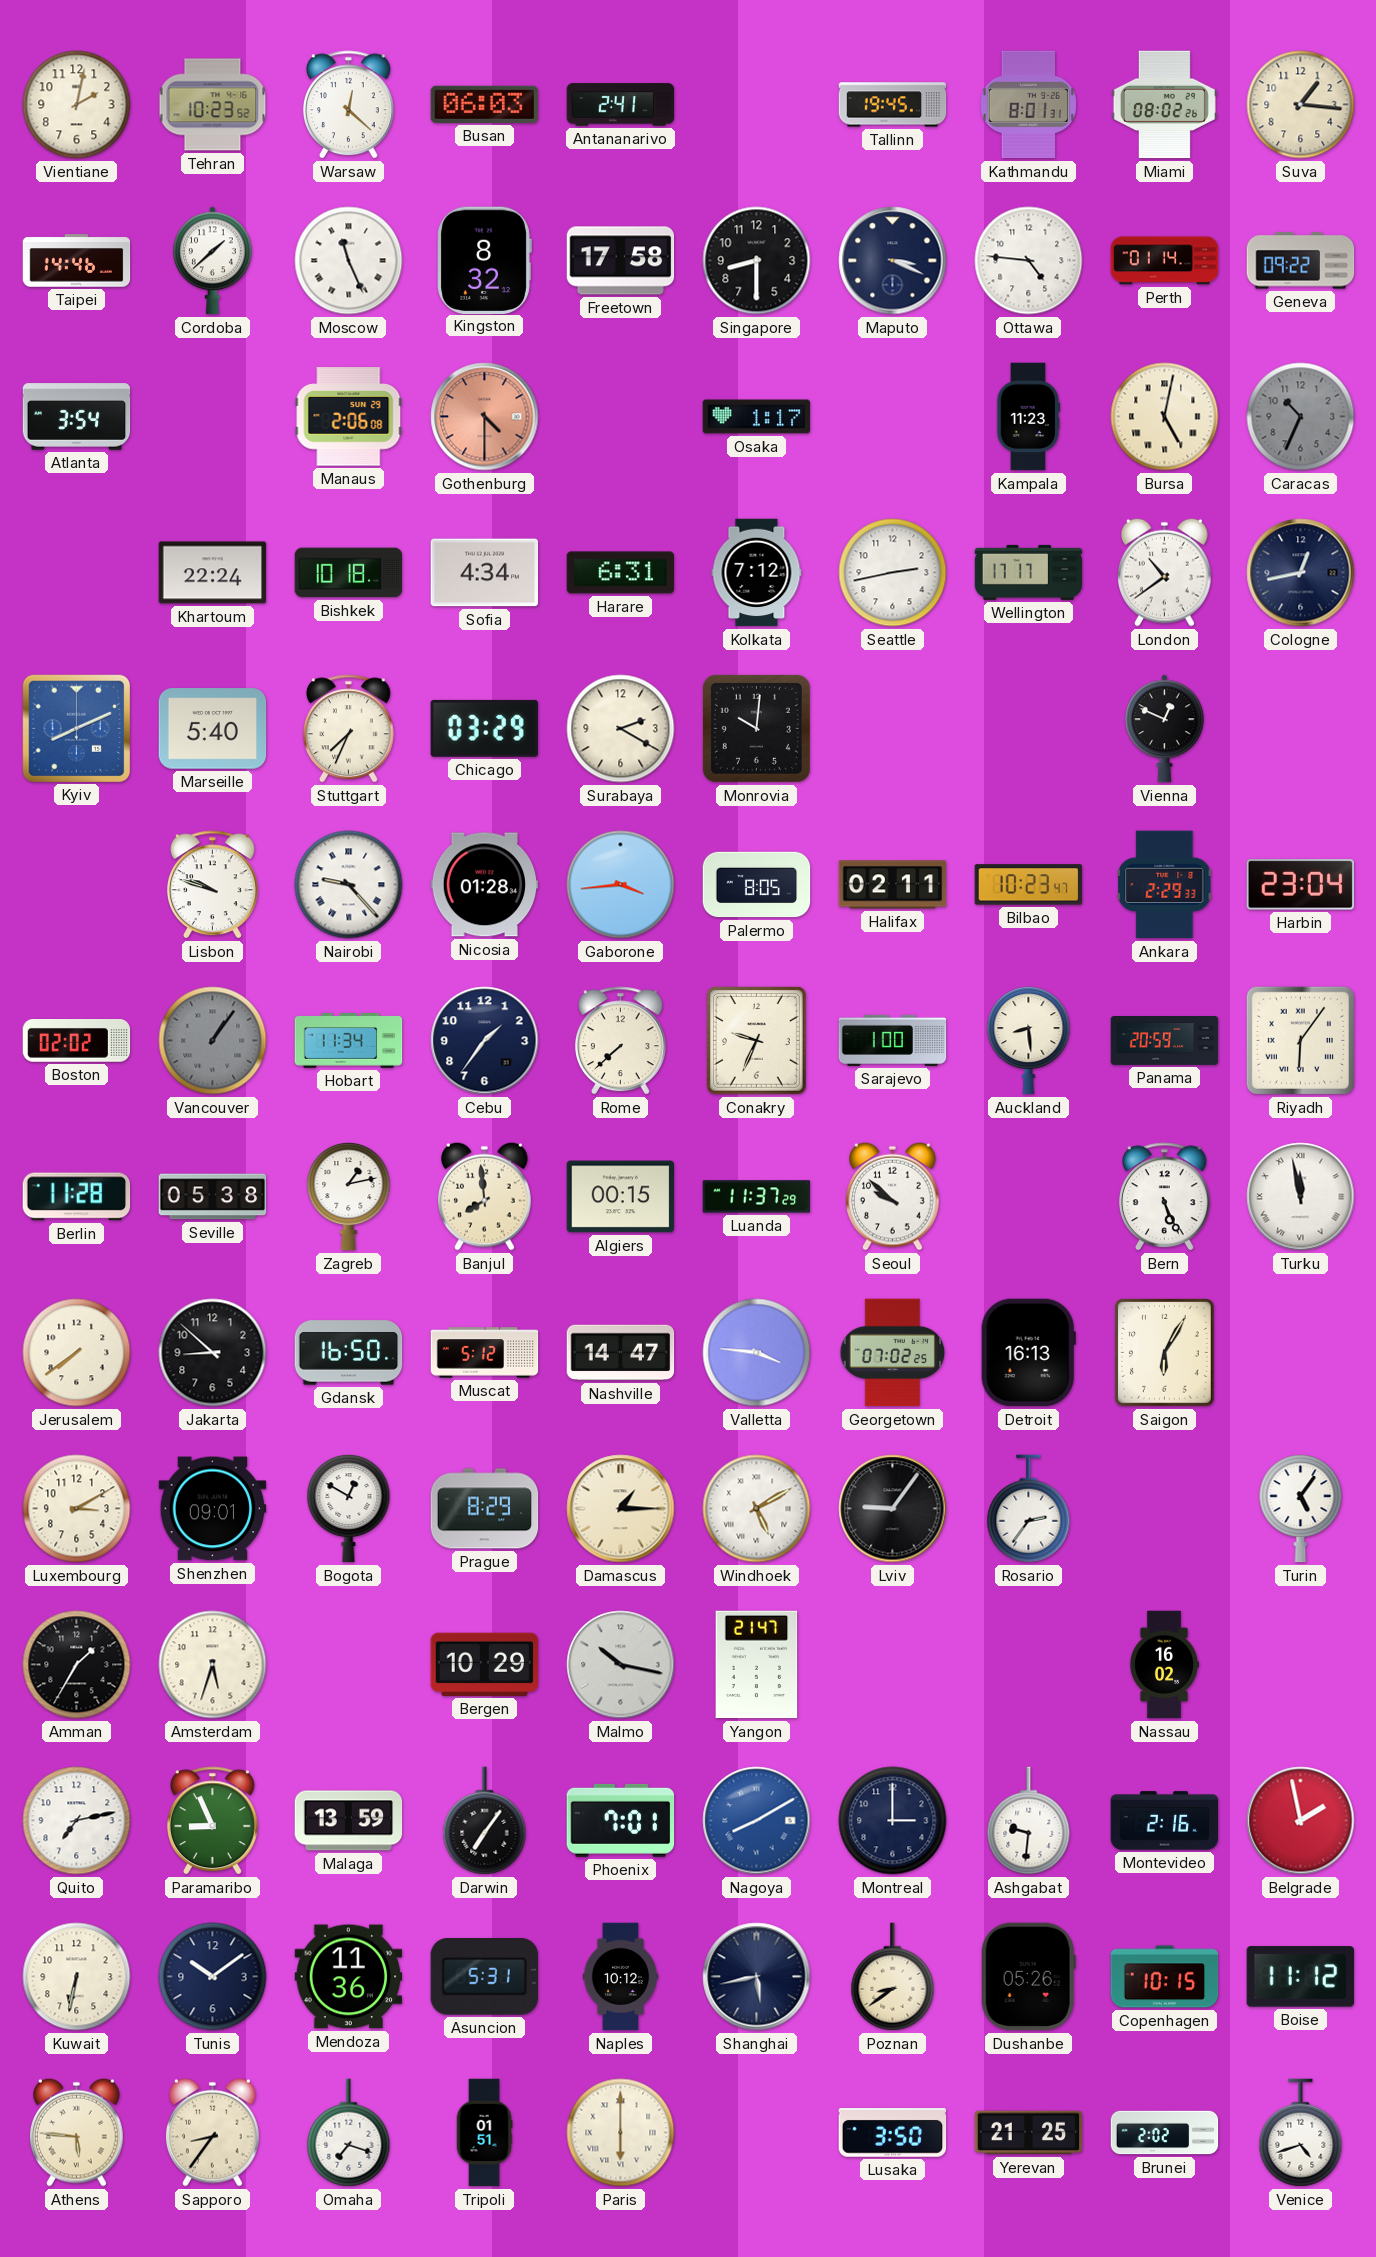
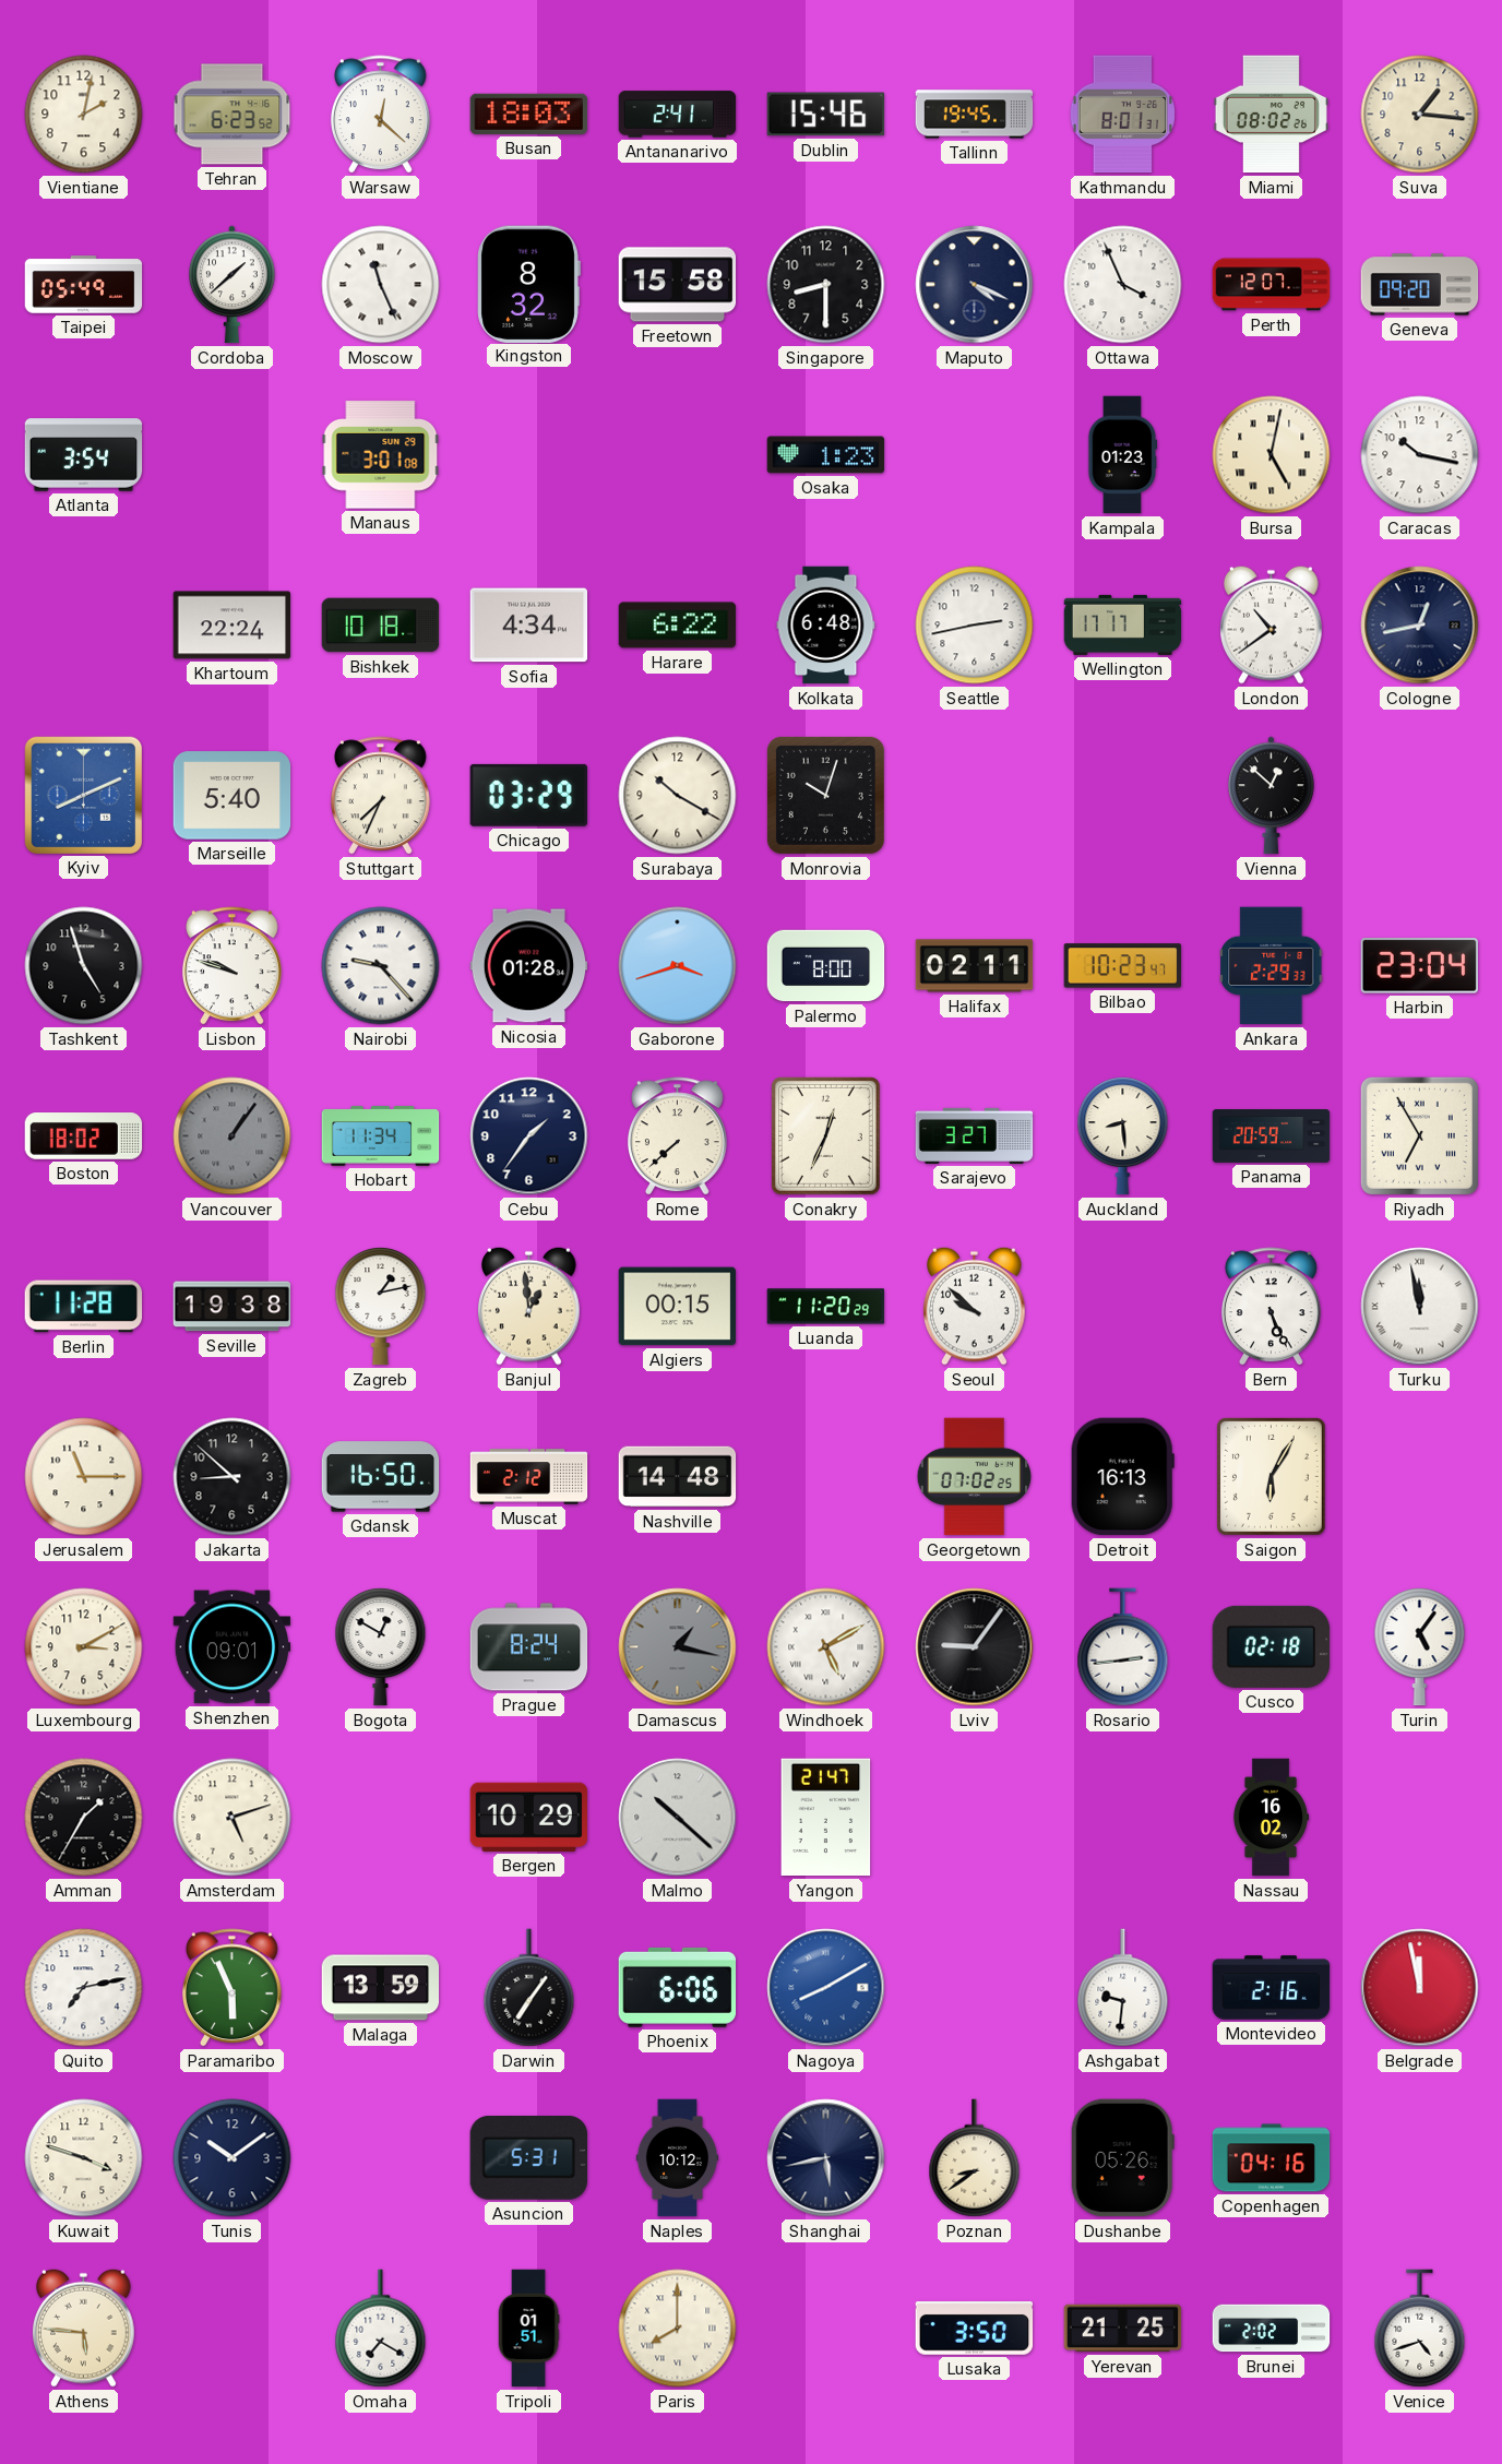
Tehran: 10:23 -> 6:23
Busan: 06:03 -> 18:03
Dublin: none -> 15:46
Taipei: 14:46 -> 05:49
Freetown: 17:58 -> 15:58
Maputo: 3:19 -> 4:19
Ottawa: 4:46 -> 3:56
Perth: 01:14 -> 12:07
Geneva: 09:22 -> 09:20
Manaus: 2:06 -> 3:01
Gothenburg: 4:30 -> none
Osaka: 1:17 -> 1:23
Kampala: 11:23 -> 01:23
Caracas: 10:34 -> 10:17
Caracas dial: grey -> white
Harare: 6:31 -> 6:22
Kolkata: 7:12 -> 6:48
Surabaya: 2:20 -> 10:20
Monrovia: 10:01 -> 10:03
Vienna: 12:49 -> 12:52
Tashkent: none -> 4:57
Gaborone: 3:44 -> 3:42
Palermo: 8:05 -> 8:00
Boston: 02:02 -> 18:02
Conakry: 9:34 -> 12:34
Sarajevo: 1:00 -> 3:27
Riyadh: 6:06 -> 6:55
Seville: 05:38 -> 19:38
Banjul: 7:59 -> 12:59
Luanda: 11:37 -> 11:20
Jerusalem: 7:39 -> 11:15
Muscat: 5:12 -> 2:12
Nashville: 14:47 -> 14:48
Valletta: 3:46 -> none
Prague: 8:29 -> 8:24
Damascus: 1:15 -> 1:17
Damascus dial: cream -> grey
Rosario: 2:36 -> 2:44
Cusco: none -> 02:18
Amsterdam: 5:33 -> 5:12
Malmo: 10:17 -> 10:22
Paramaribo: 8:56 -> 5:56
Phoenix: 7:01 -> 6:06
Montreal: 3:00 -> none
Belgrade: 1:58 -> 11:58
Kuwait: 6:32 -> 3:48
Mendoza: 11:36 -> none
Copenhagen: 10:15 -> 04:16
Boise: 11:12 -> none
Sapporo: 8:36 -> none
Omaha: 7:18 -> 7:20
Paris: 6:00 -> 8:00
